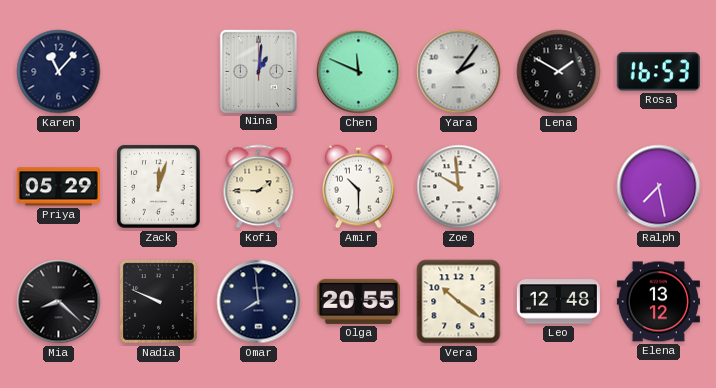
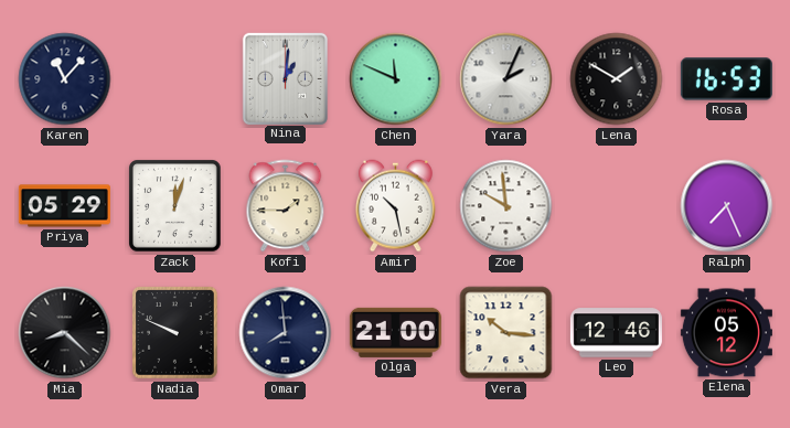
Yara: 2:06 -> 2:04
Amir: 10:30 -> 10:28
Ralph: 7:28 -> 7:26
Olga: 20:55 -> 21:00
Vera: 10:21 -> 10:16
Leo: 12:48 -> 12:46
Elena: 13:12 -> 05:12
